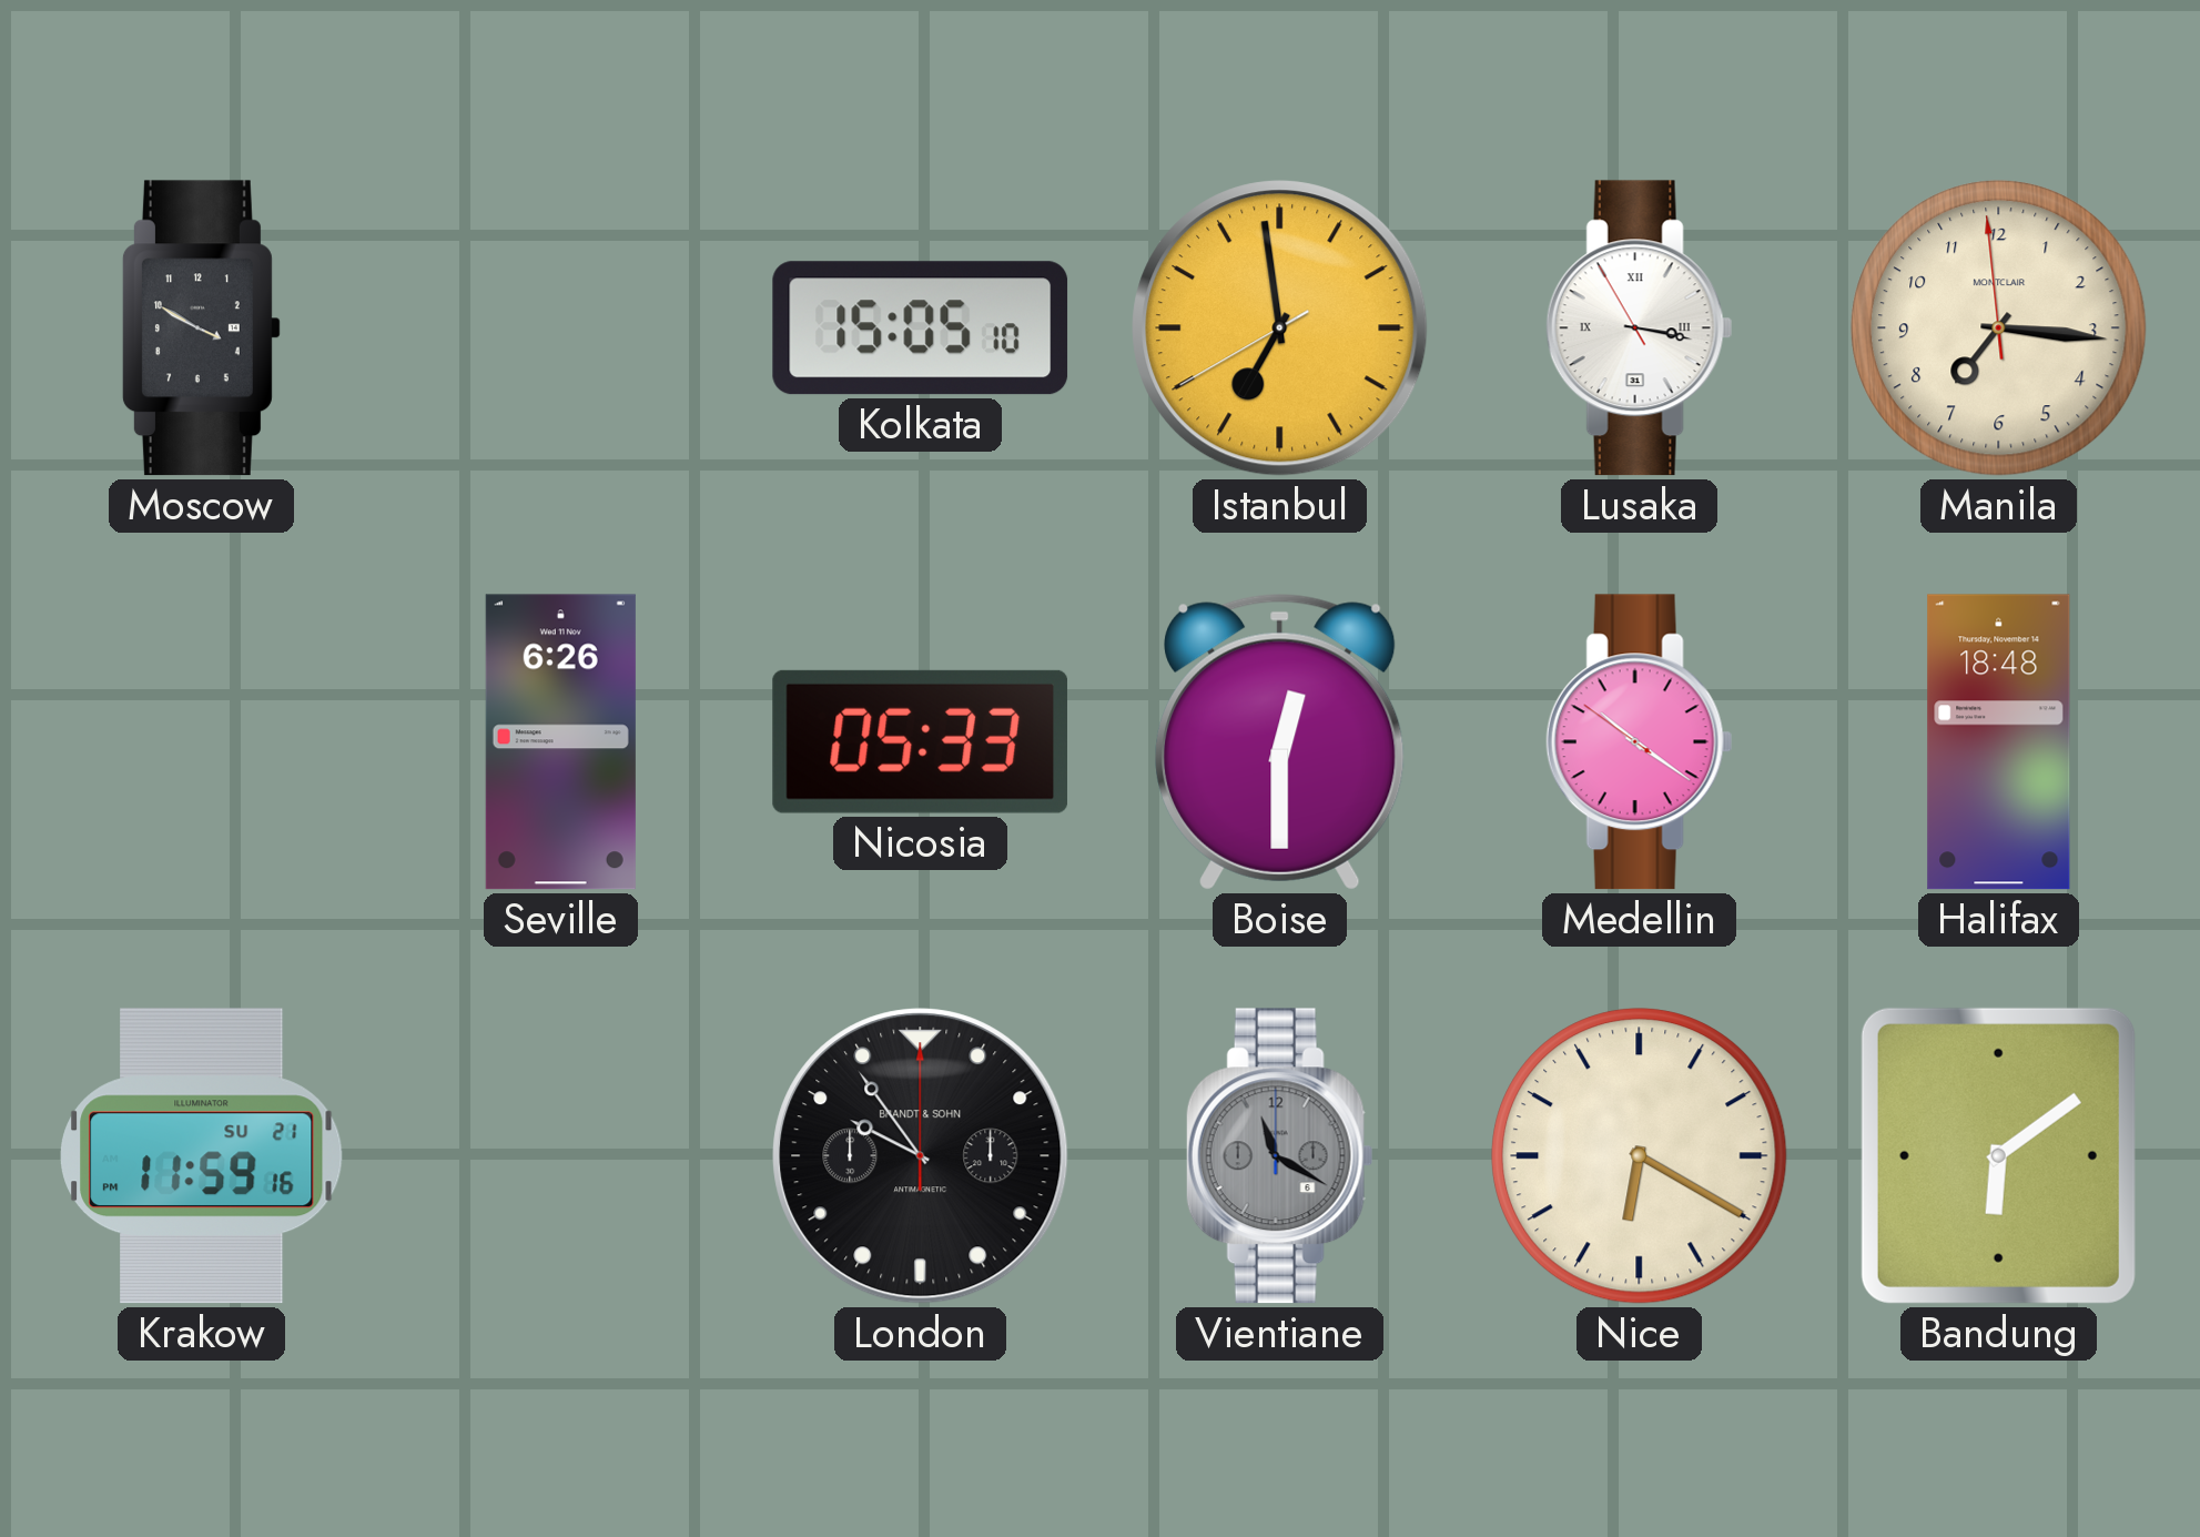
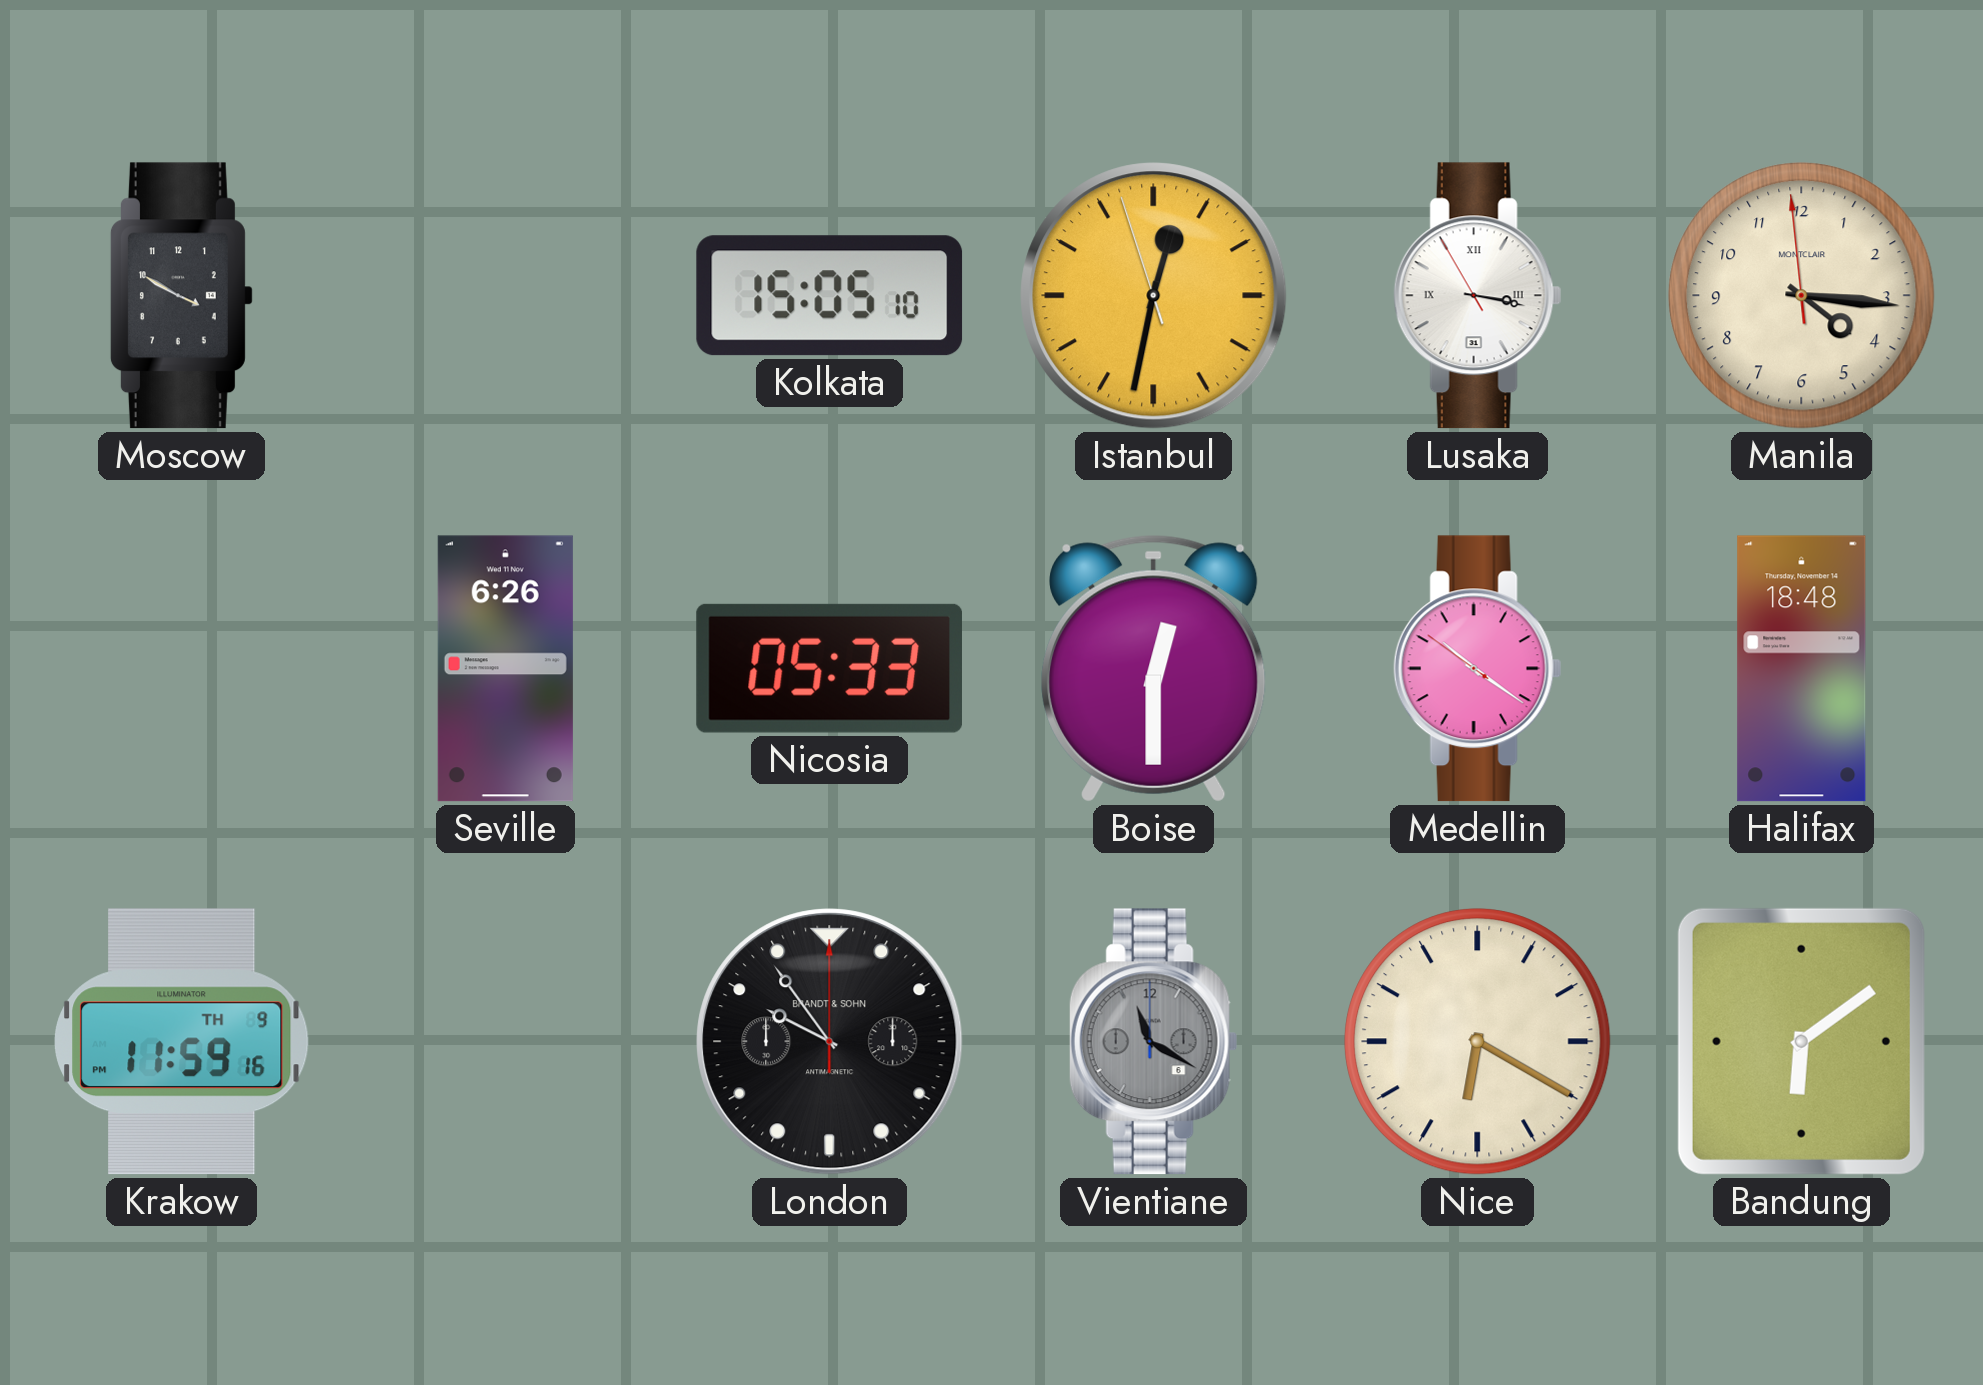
Istanbul: 6:58 -> 12:31
Manila: 7:15 -> 4:15
Krakow date: SU 21 -> TH 9
